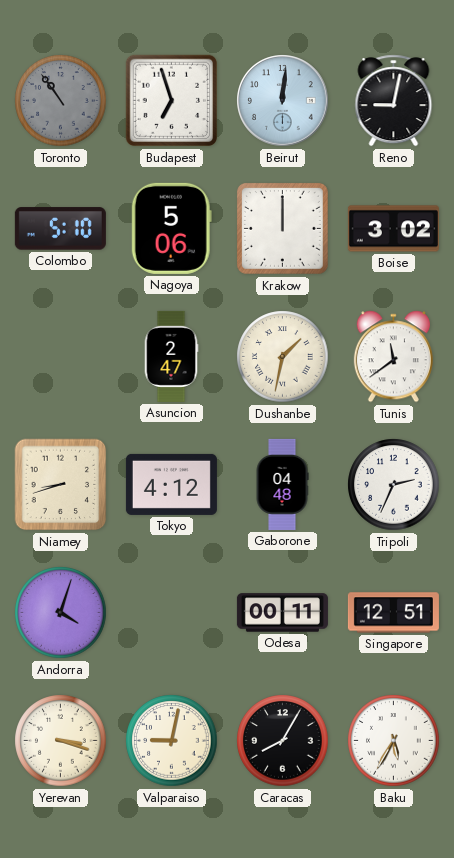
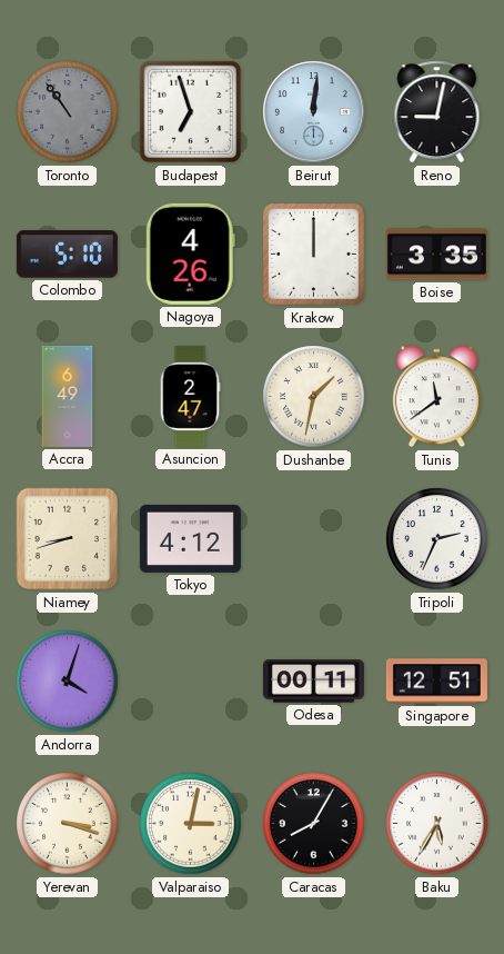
Nagoya: 5:06 -> 4:26
Boise: 3:02 -> 3:35
Accra: none -> 6:49
Gaborone: 04:48 -> none
Valparaiso: 9:02 -> 3:02
